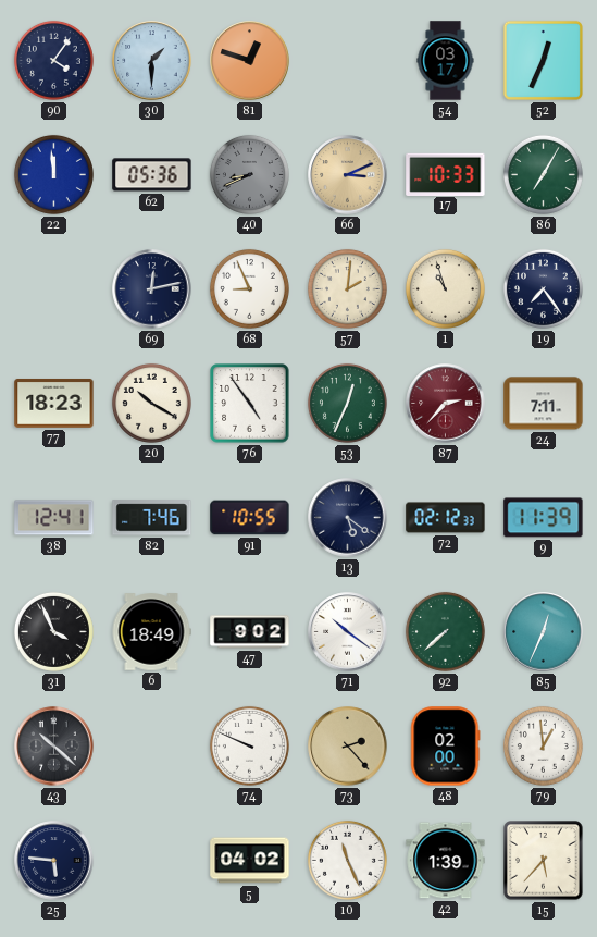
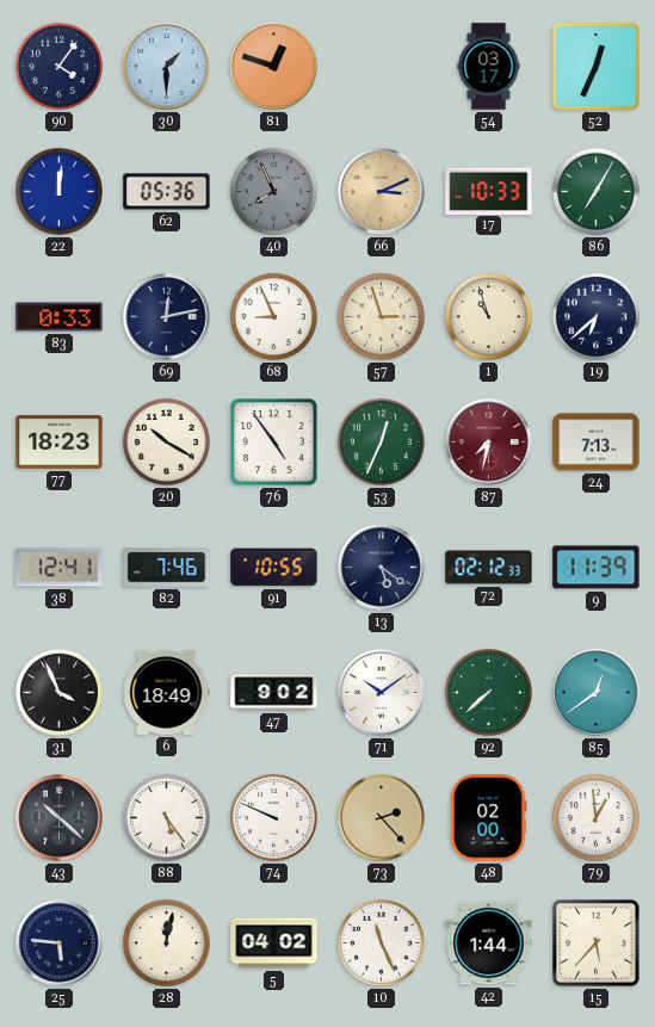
22: 11:59 -> 12:01
40: 8:41 -> 7:56
83: none -> 0:33
57: 2:01 -> 2:57
19: 7:24 -> 6:38
87: 2:37 -> 7:32
24: 7:11 -> 7:13
71: 10:21 -> 10:09
85: 12:34 -> 12:39
88: none -> 5:24
28: none -> 12:02
42: 1:39 -> 1:44
